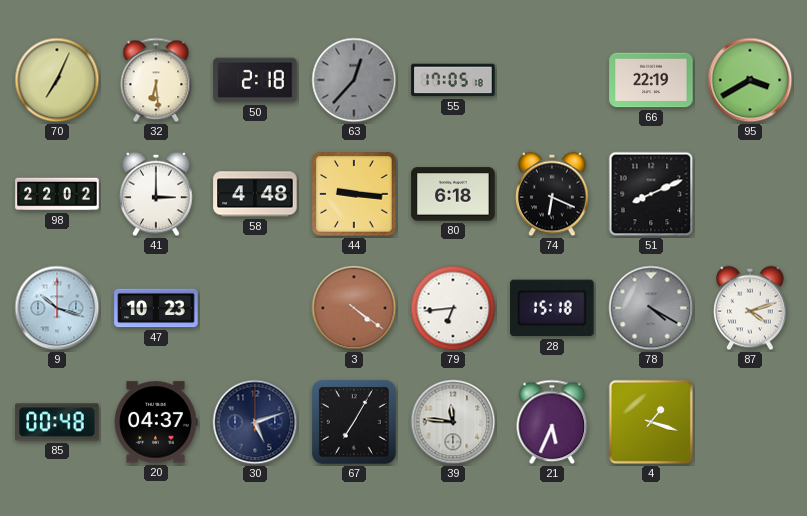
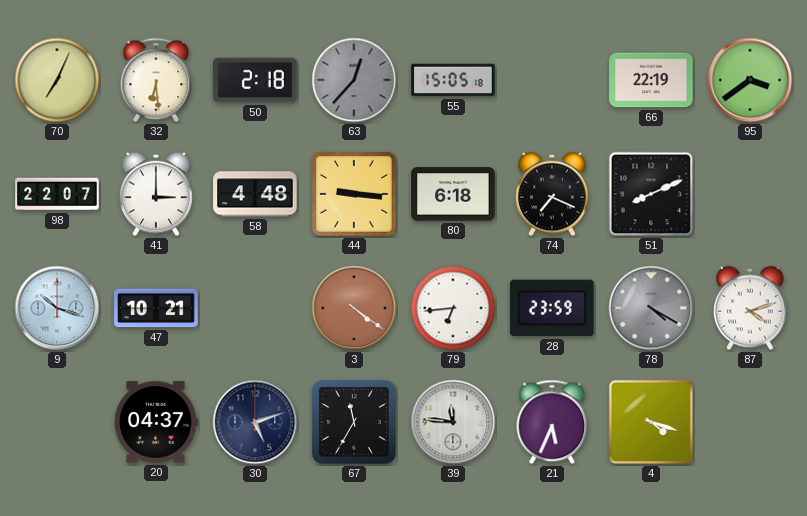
55: 17:05 -> 15:05
95: 3:40 -> 3:39
98: 22:02 -> 22:07
74: 6:19 -> 7:19
47: 10:23 -> 10:21
28: 15:18 -> 23:59
85: 00:48 -> none
67: 7:05 -> 11:35
4: 1:18 -> 4:18
